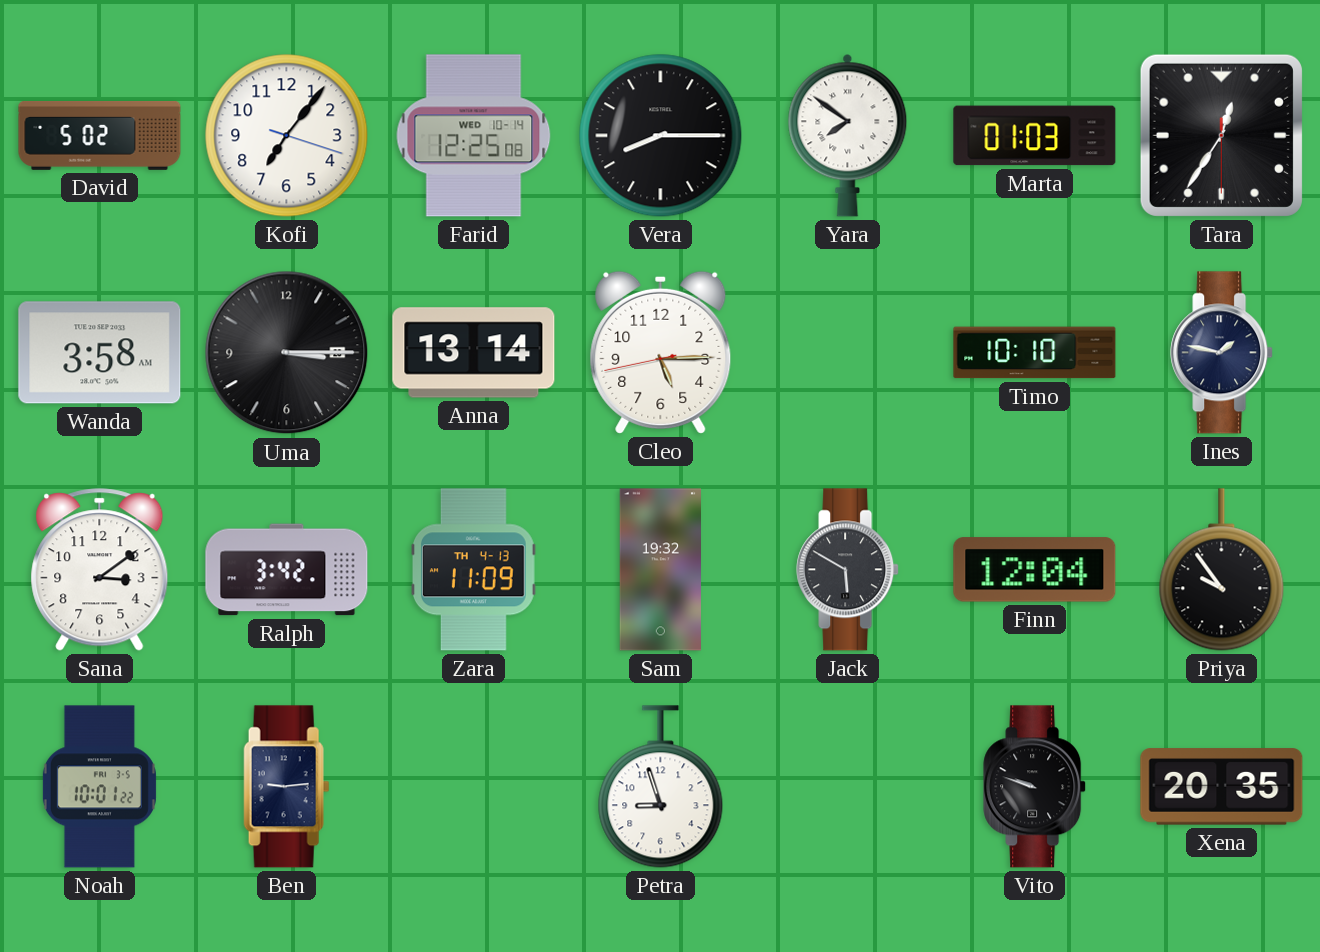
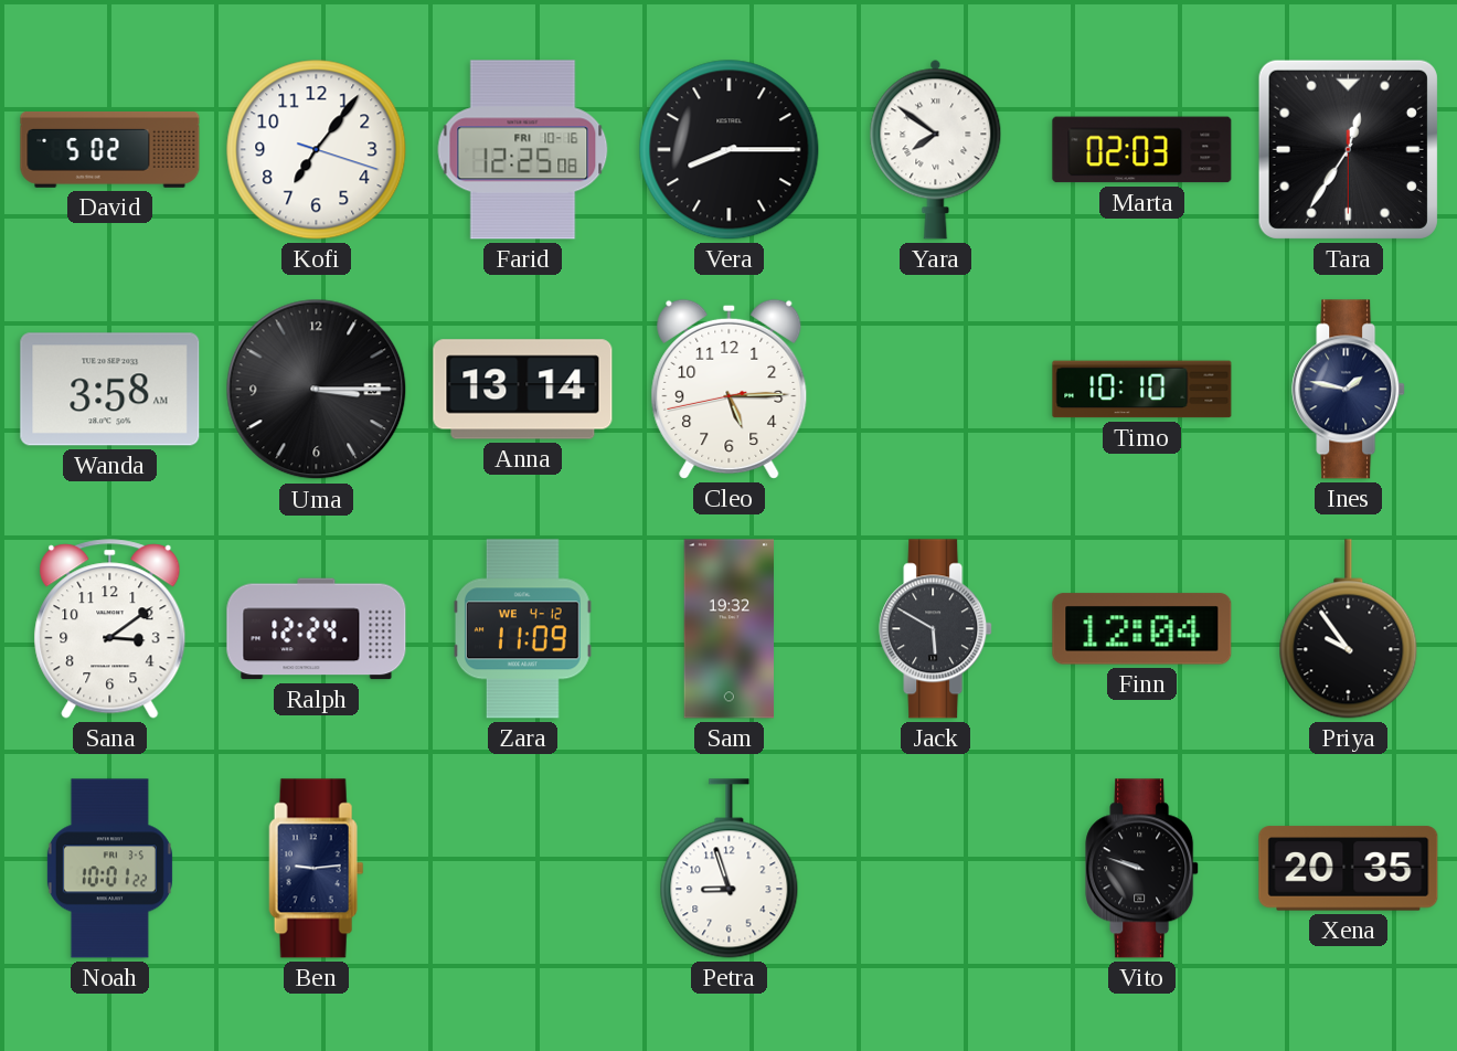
Farid date: WED 10-14 -> FRI 10-16
Marta: 01:03 -> 02:03
Ralph: 3:42 -> 12:24
Zara date: TH 4-13 -> WE 4-12
